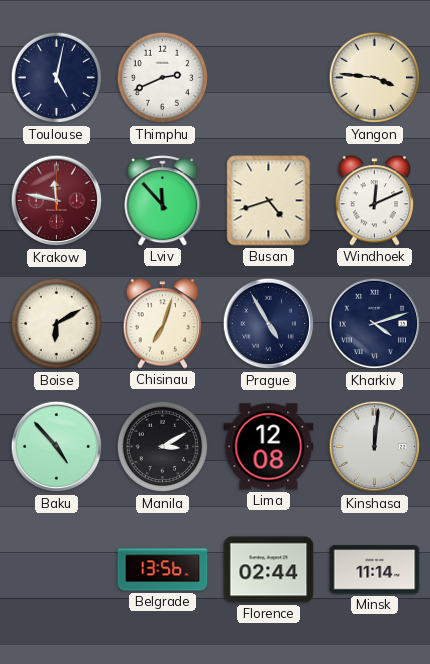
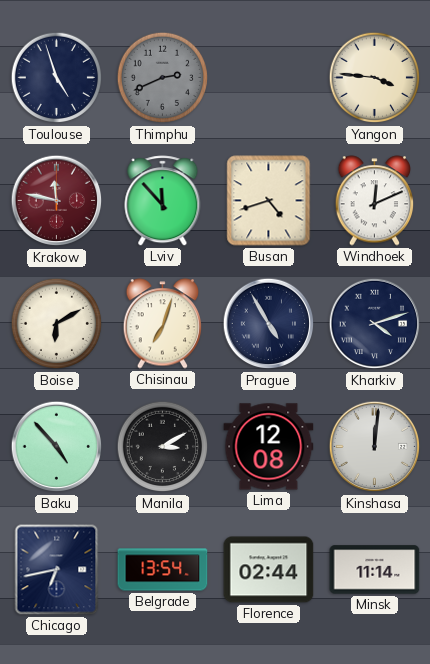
Toulouse: 5:02 -> 4:57
Thimphu dial: white -> grey
Chicago: none -> 6:43
Belgrade: 13:56 -> 13:54
